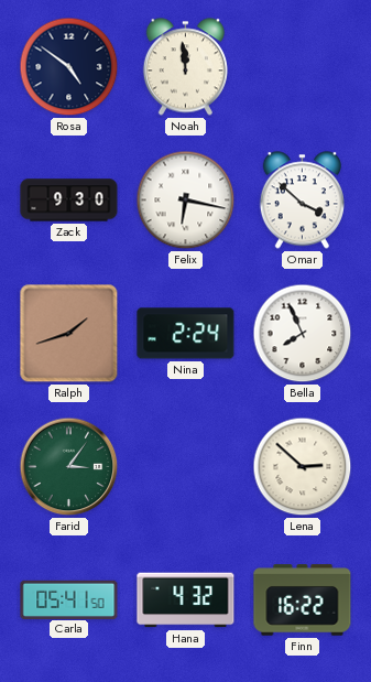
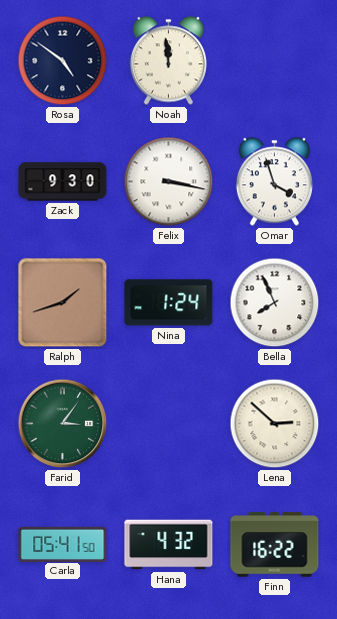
Felix: 6:17 -> 3:17
Omar: 3:52 -> 3:57
Nina: 2:24 -> 1:24
